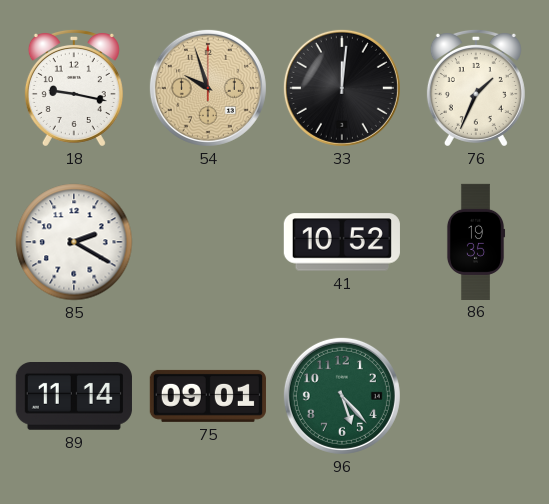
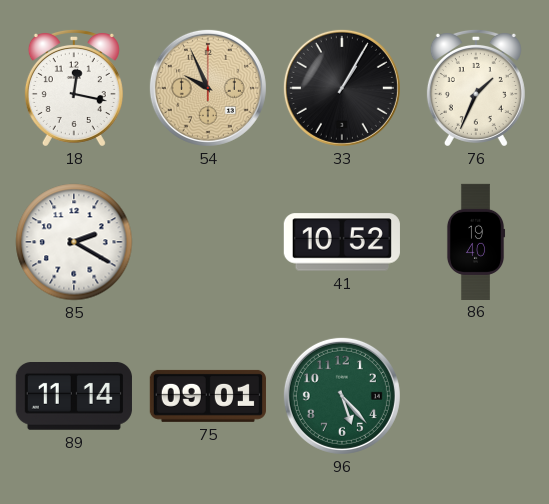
18: 9:17 -> 12:17
54: 9:57 -> 9:56
33: 12:01 -> 1:05
86: 19:35 -> 19:40
